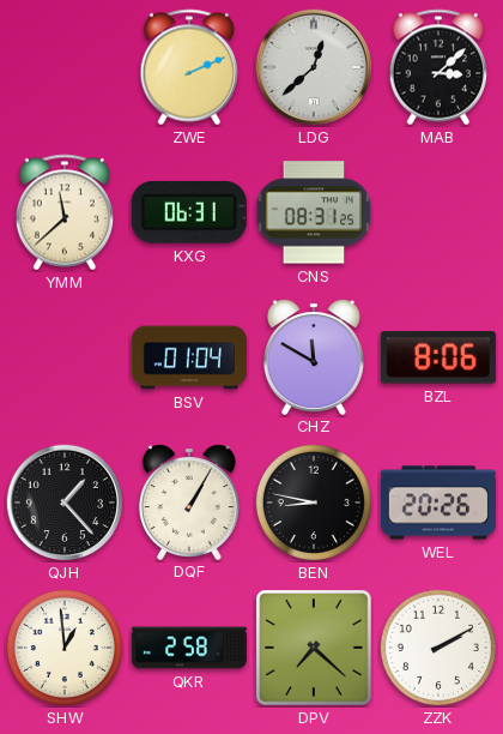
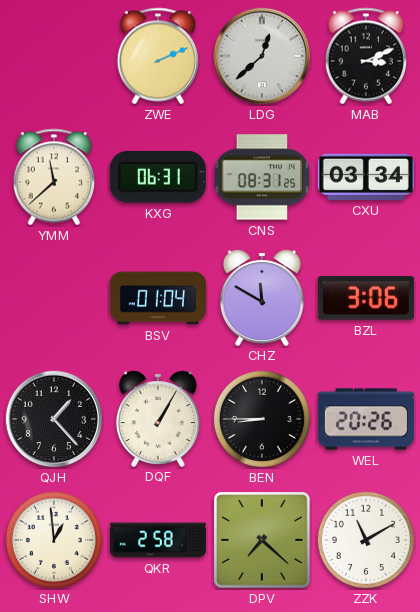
MAB: 3:08 -> 3:11
CXU: none -> 03:34
BZL: 8:06 -> 3:06
BEN: 8:47 -> 8:45
ZZK: 2:10 -> 11:10
